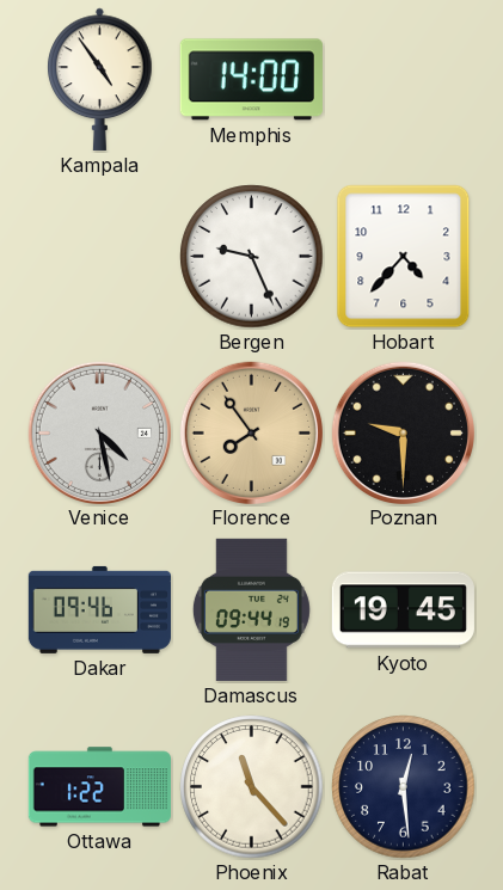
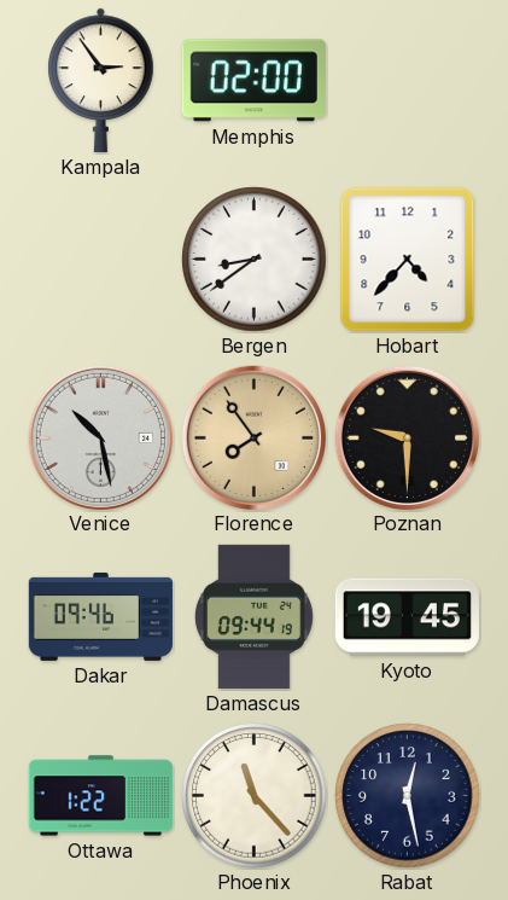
Kampala: 4:54 -> 2:54
Memphis: 14:00 -> 02:00
Bergen: 9:26 -> 8:39
Venice: 4:28 -> 10:28
Rabat: 12:29 -> 12:28
